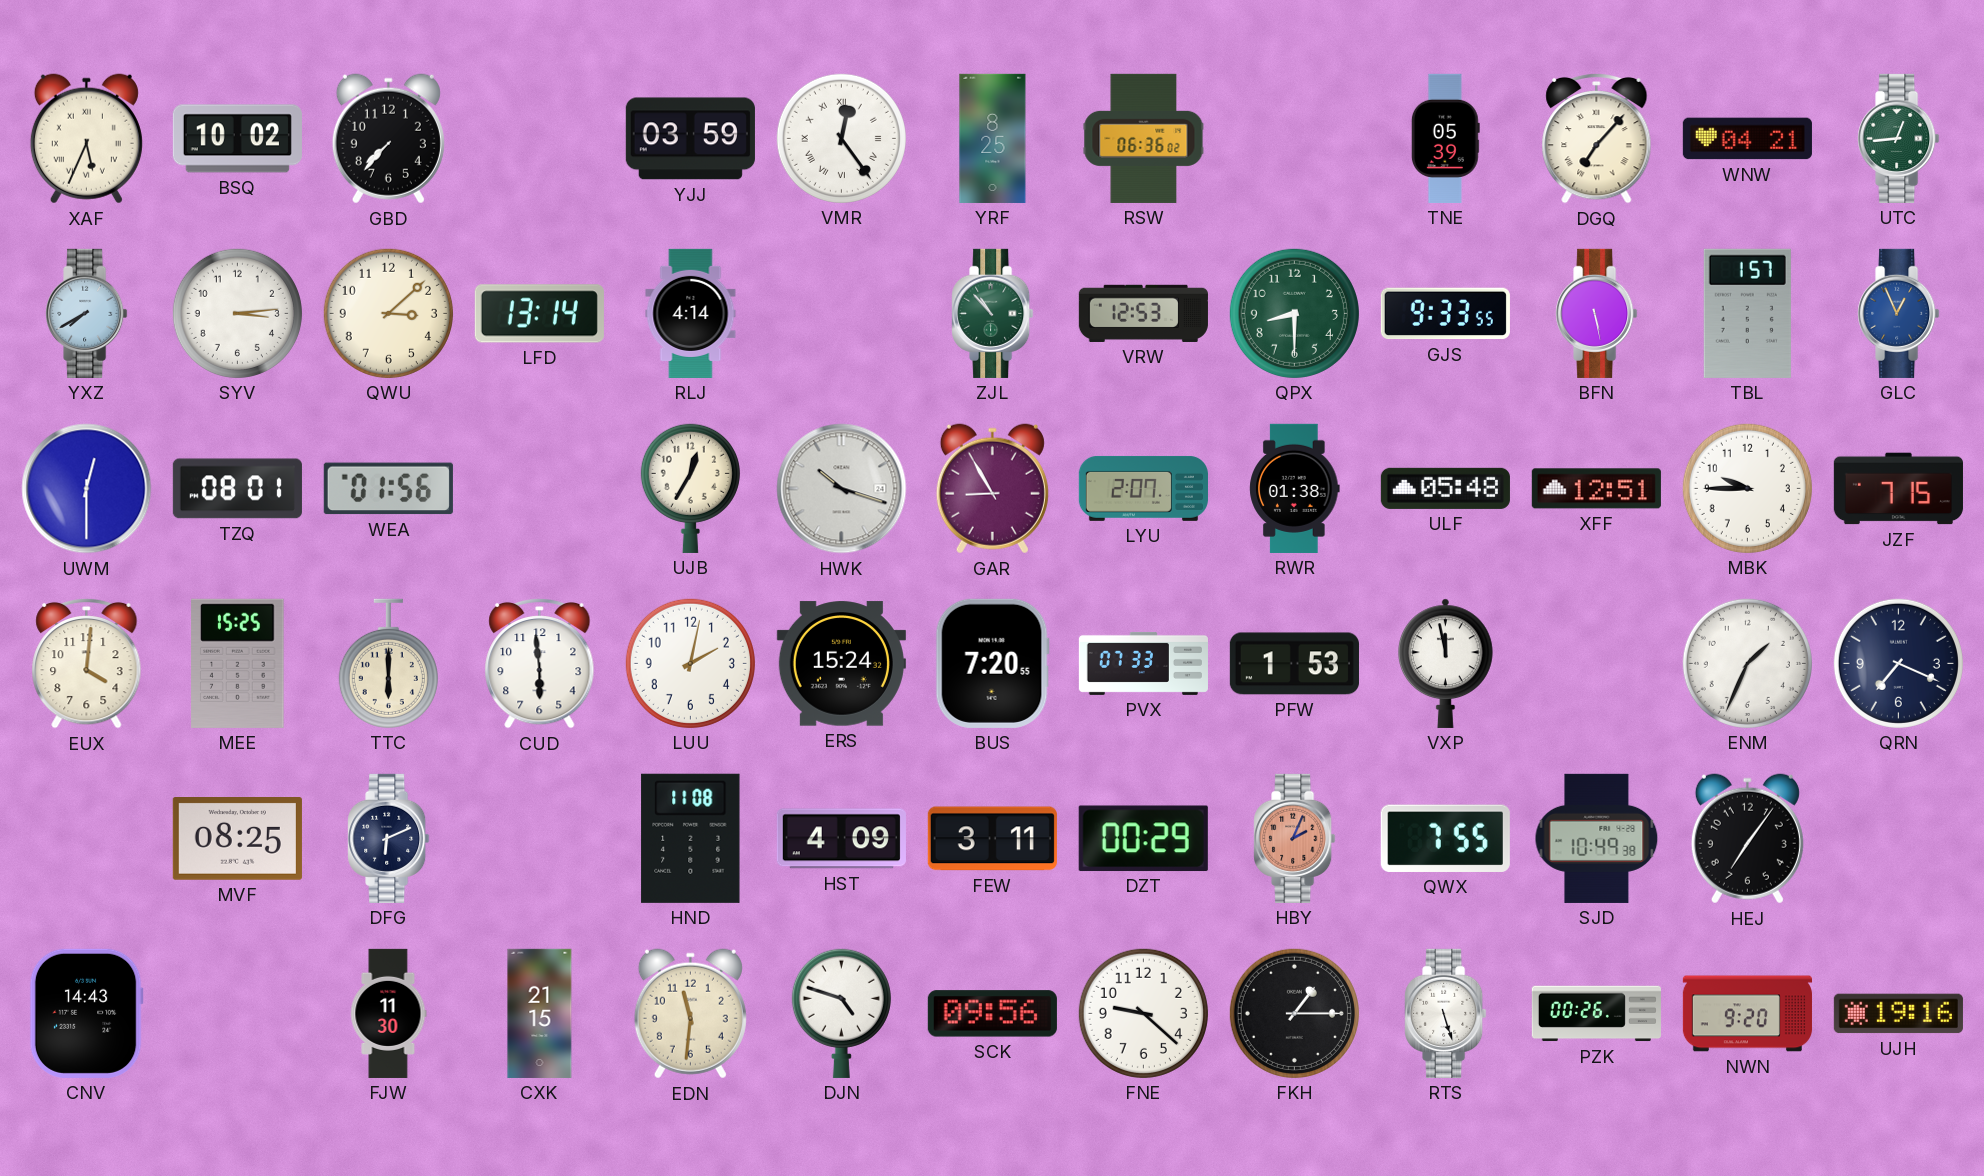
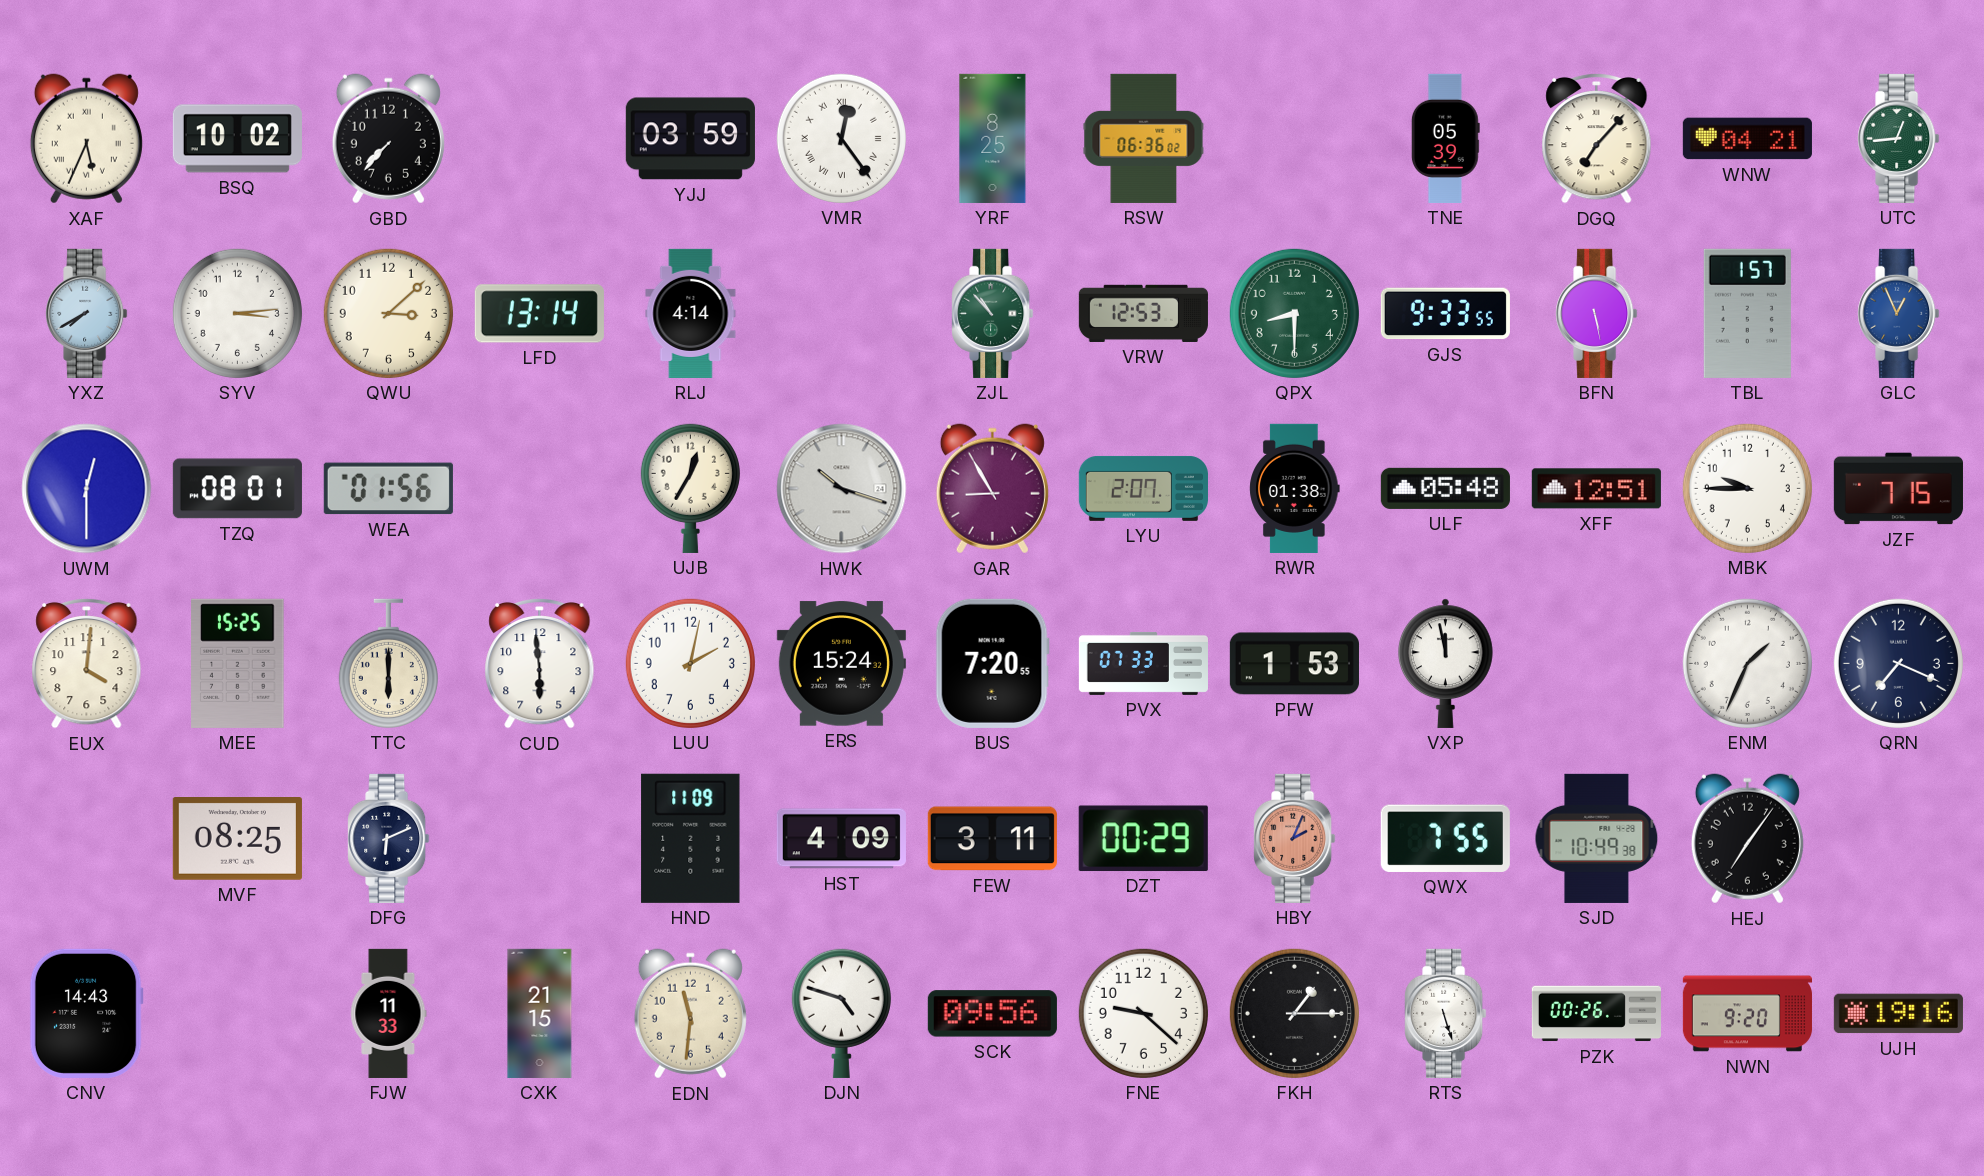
HND: 11:08 -> 11:09
FJW: 11:30 -> 11:33
